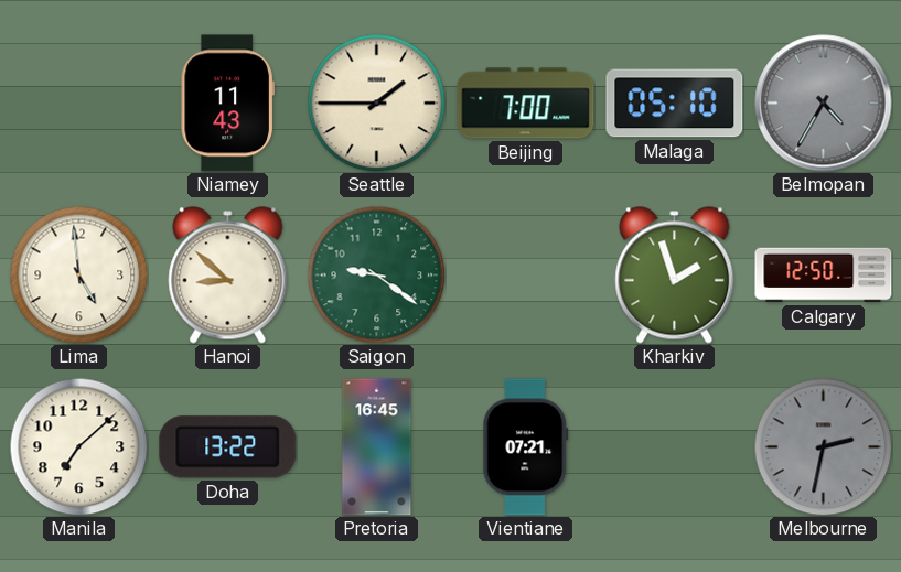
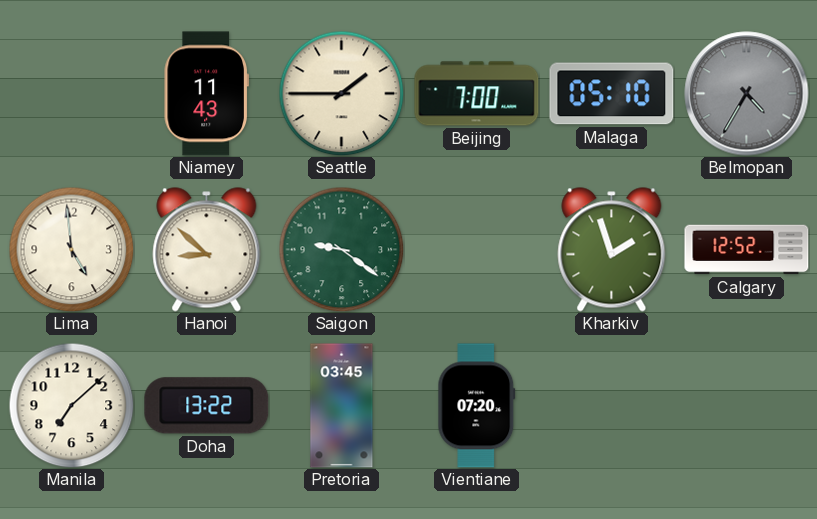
Calgary: 12:50 -> 12:52
Pretoria: 16:45 -> 03:45
Vientiane: 07:21 -> 07:20
Melbourne: 2:32 -> none
